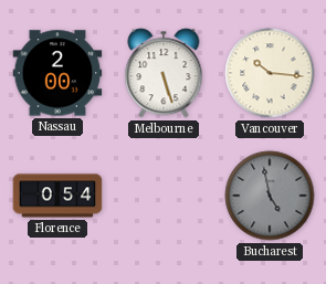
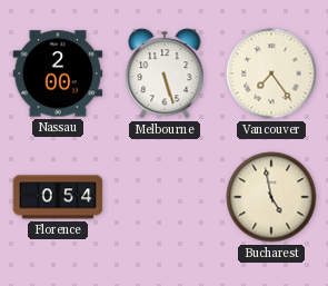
Vancouver: 10:16 -> 7:24
Bucharest dial: grey -> cream
